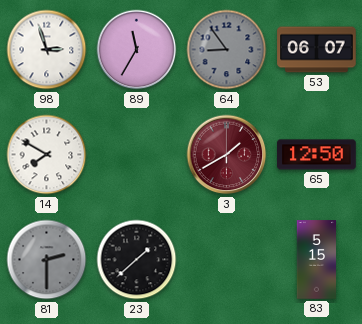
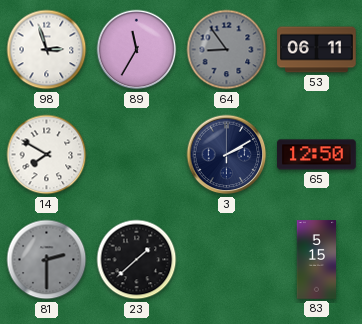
53: 06:07 -> 06:11
3: 1:40 -> 2:10
3 dial: burgundy -> navy
